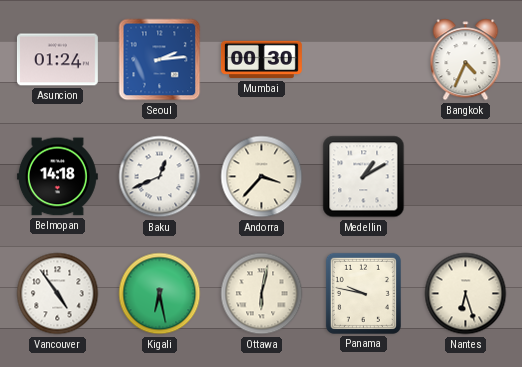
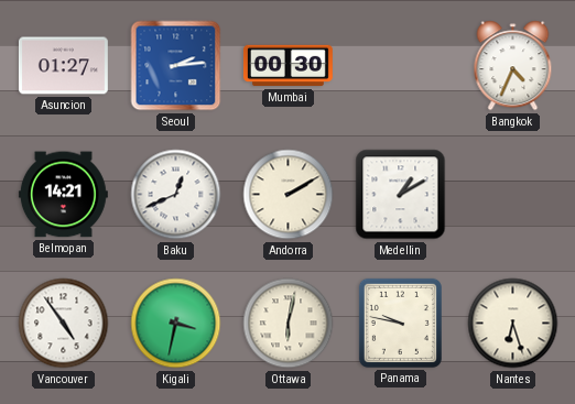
Asuncion: 01:24 -> 01:27
Belmopan: 14:18 -> 14:21
Andorra: 3:37 -> 2:10
Kigali: 6:28 -> 3:32
